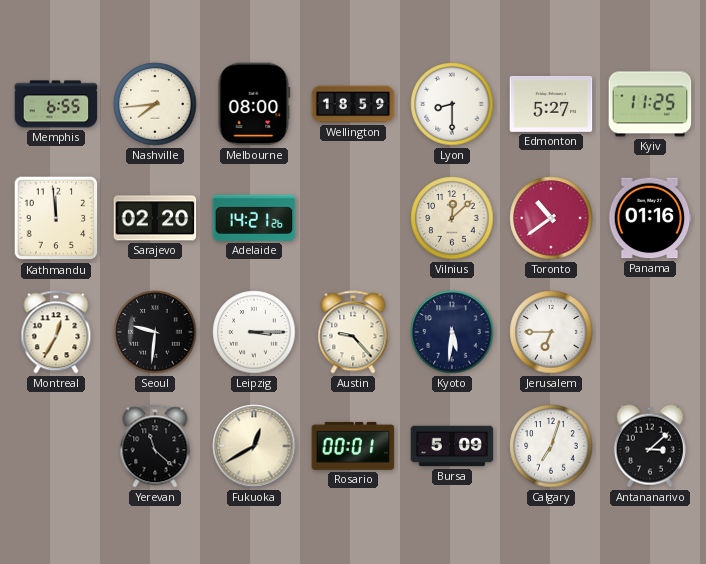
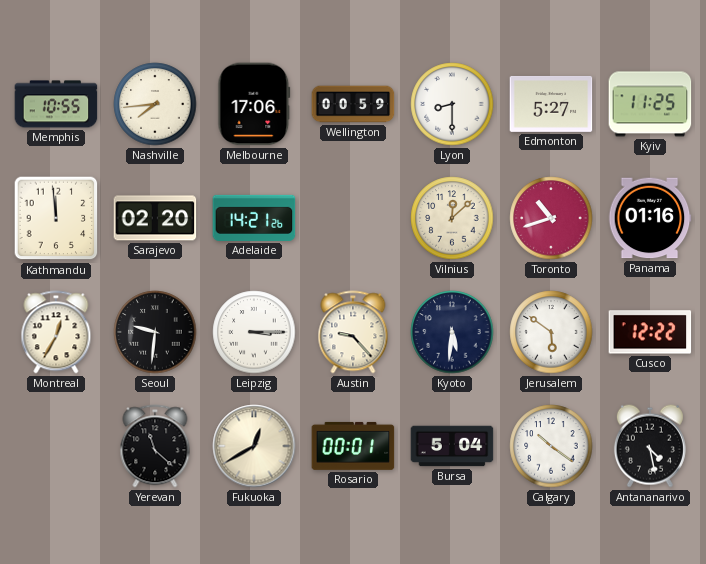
Memphis: 6:55 -> 10:55
Melbourne: 08:00 -> 17:06
Wellington: 18:59 -> 00:59
Toronto: 10:39 -> 10:42
Jerusalem: 6:45 -> 5:51
Cusco: none -> 12:22
Bursa: 5:09 -> 5:04
Calgary: 7:03 -> 10:21
Antananarivo: 3:08 -> 4:28
